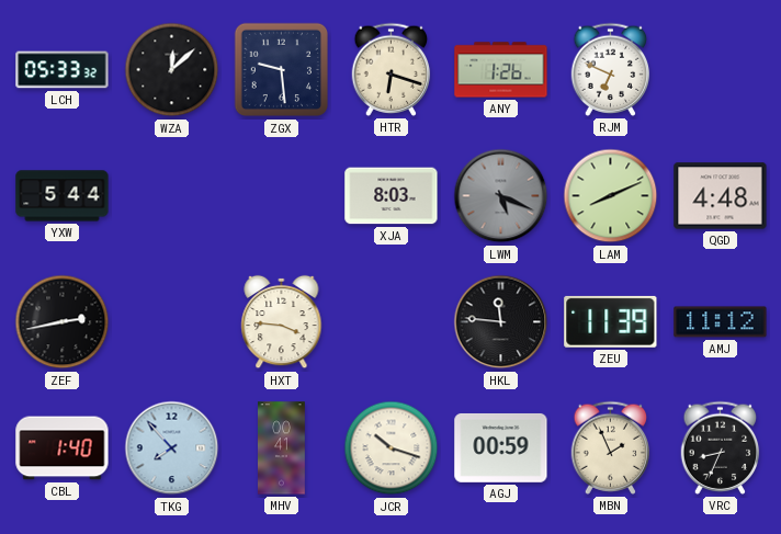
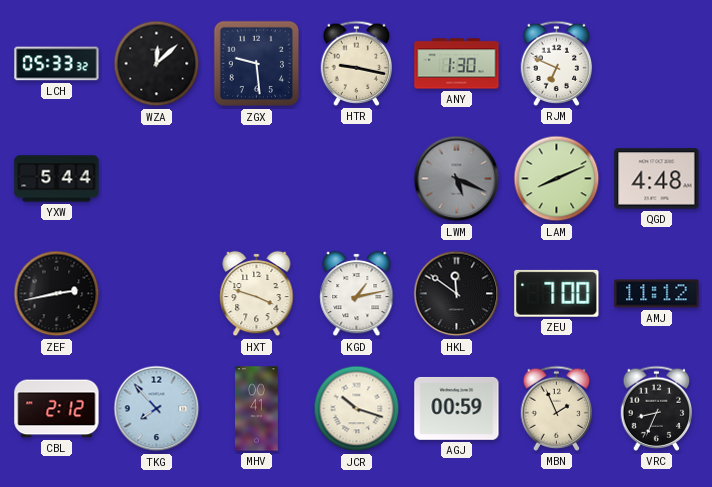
HTR: 6:18 -> 9:17
ANY: 1:26 -> 1:30
XJA: 8:03 -> none
HXT: 3:46 -> 3:48
KGD: none -> 1:13
HKL: 11:46 -> 11:51
ZEU: 11:39 -> 7:00
CBL: 1:40 -> 2:12
